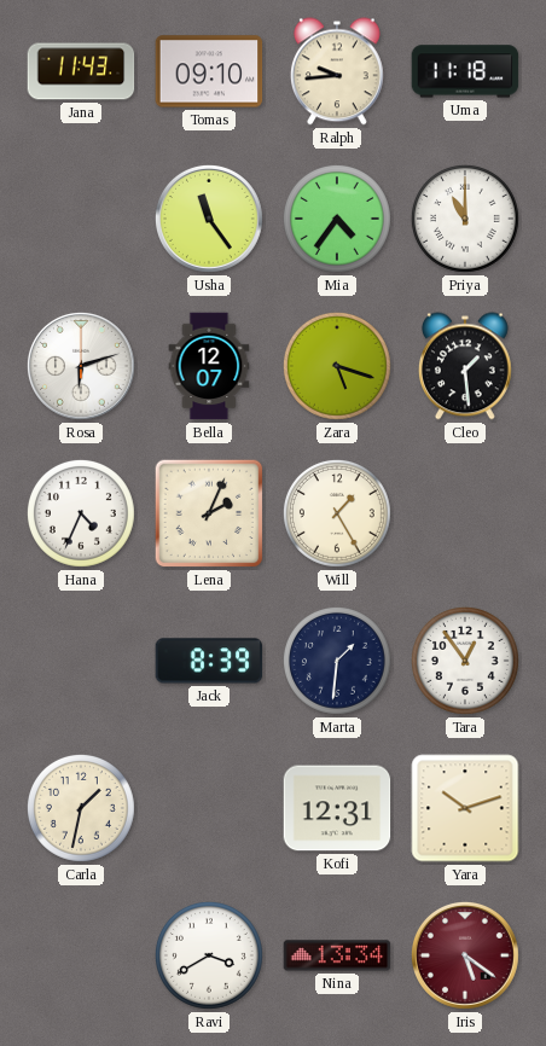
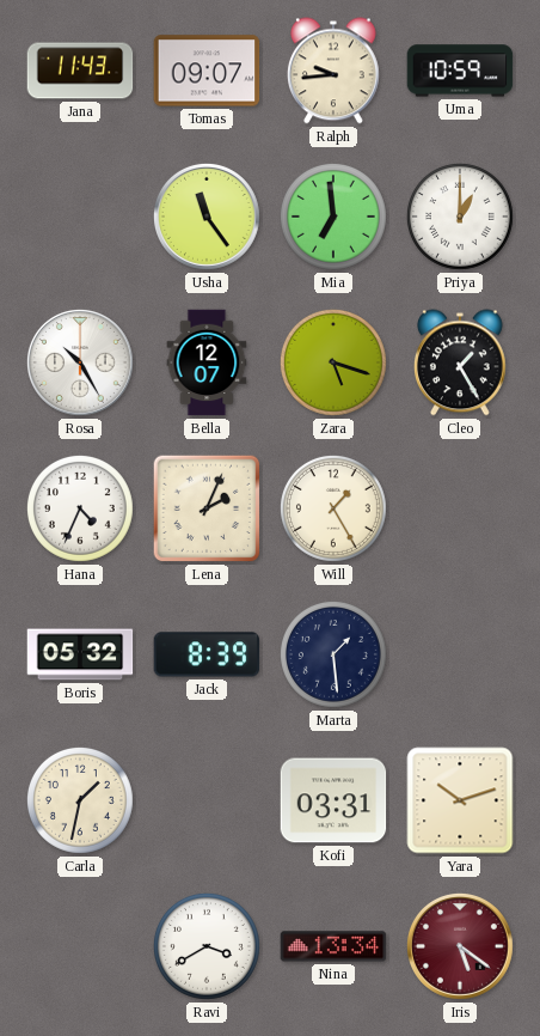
Tomas: 09:10 -> 09:07
Uma: 11:18 -> 10:59
Mia: 4:36 -> 6:59
Priya: 11:00 -> 1:00
Rosa: 6:12 -> 10:25
Cleo: 1:29 -> 1:25
Boris: none -> 05:32
Marta: 1:31 -> 1:29
Tara: 12:54 -> none
Kofi: 12:31 -> 03:31
